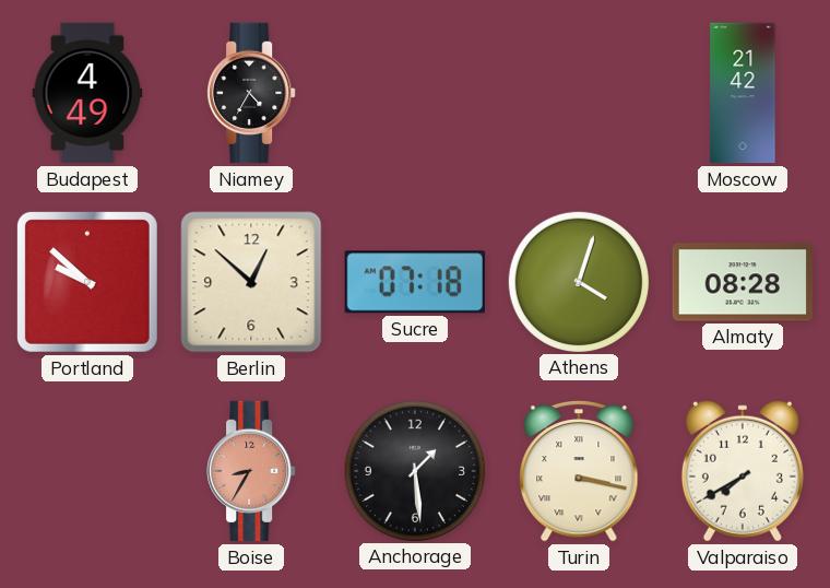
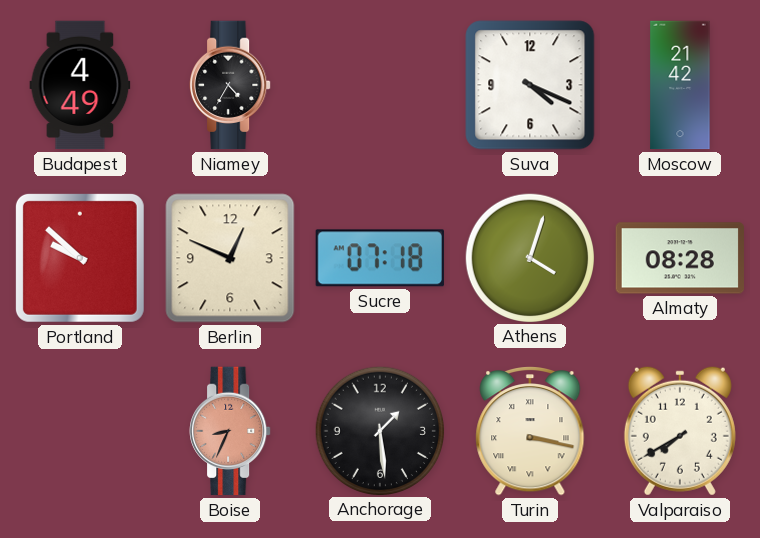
Suva: none -> 4:19
Berlin: 12:52 -> 12:49
Boise: 8:35 -> 8:34
